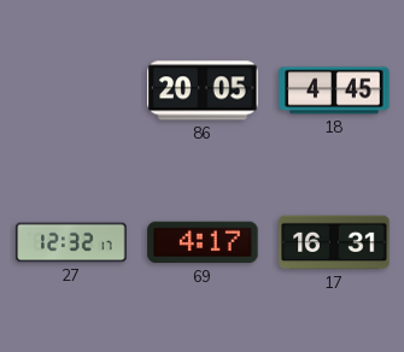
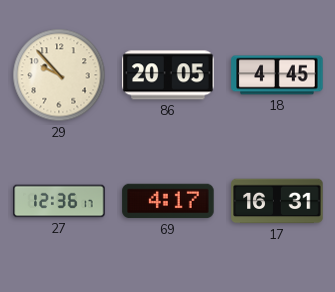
29: none -> 9:53
27: 12:32 -> 12:36
